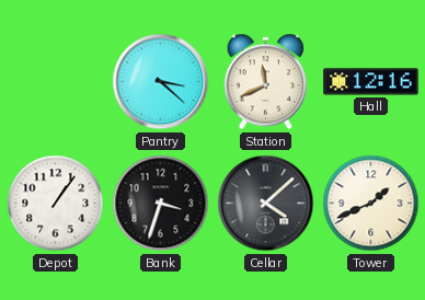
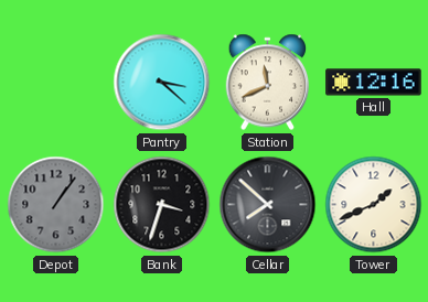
Depot dial: white -> grey
Cellar: 4:08 -> 7:52
